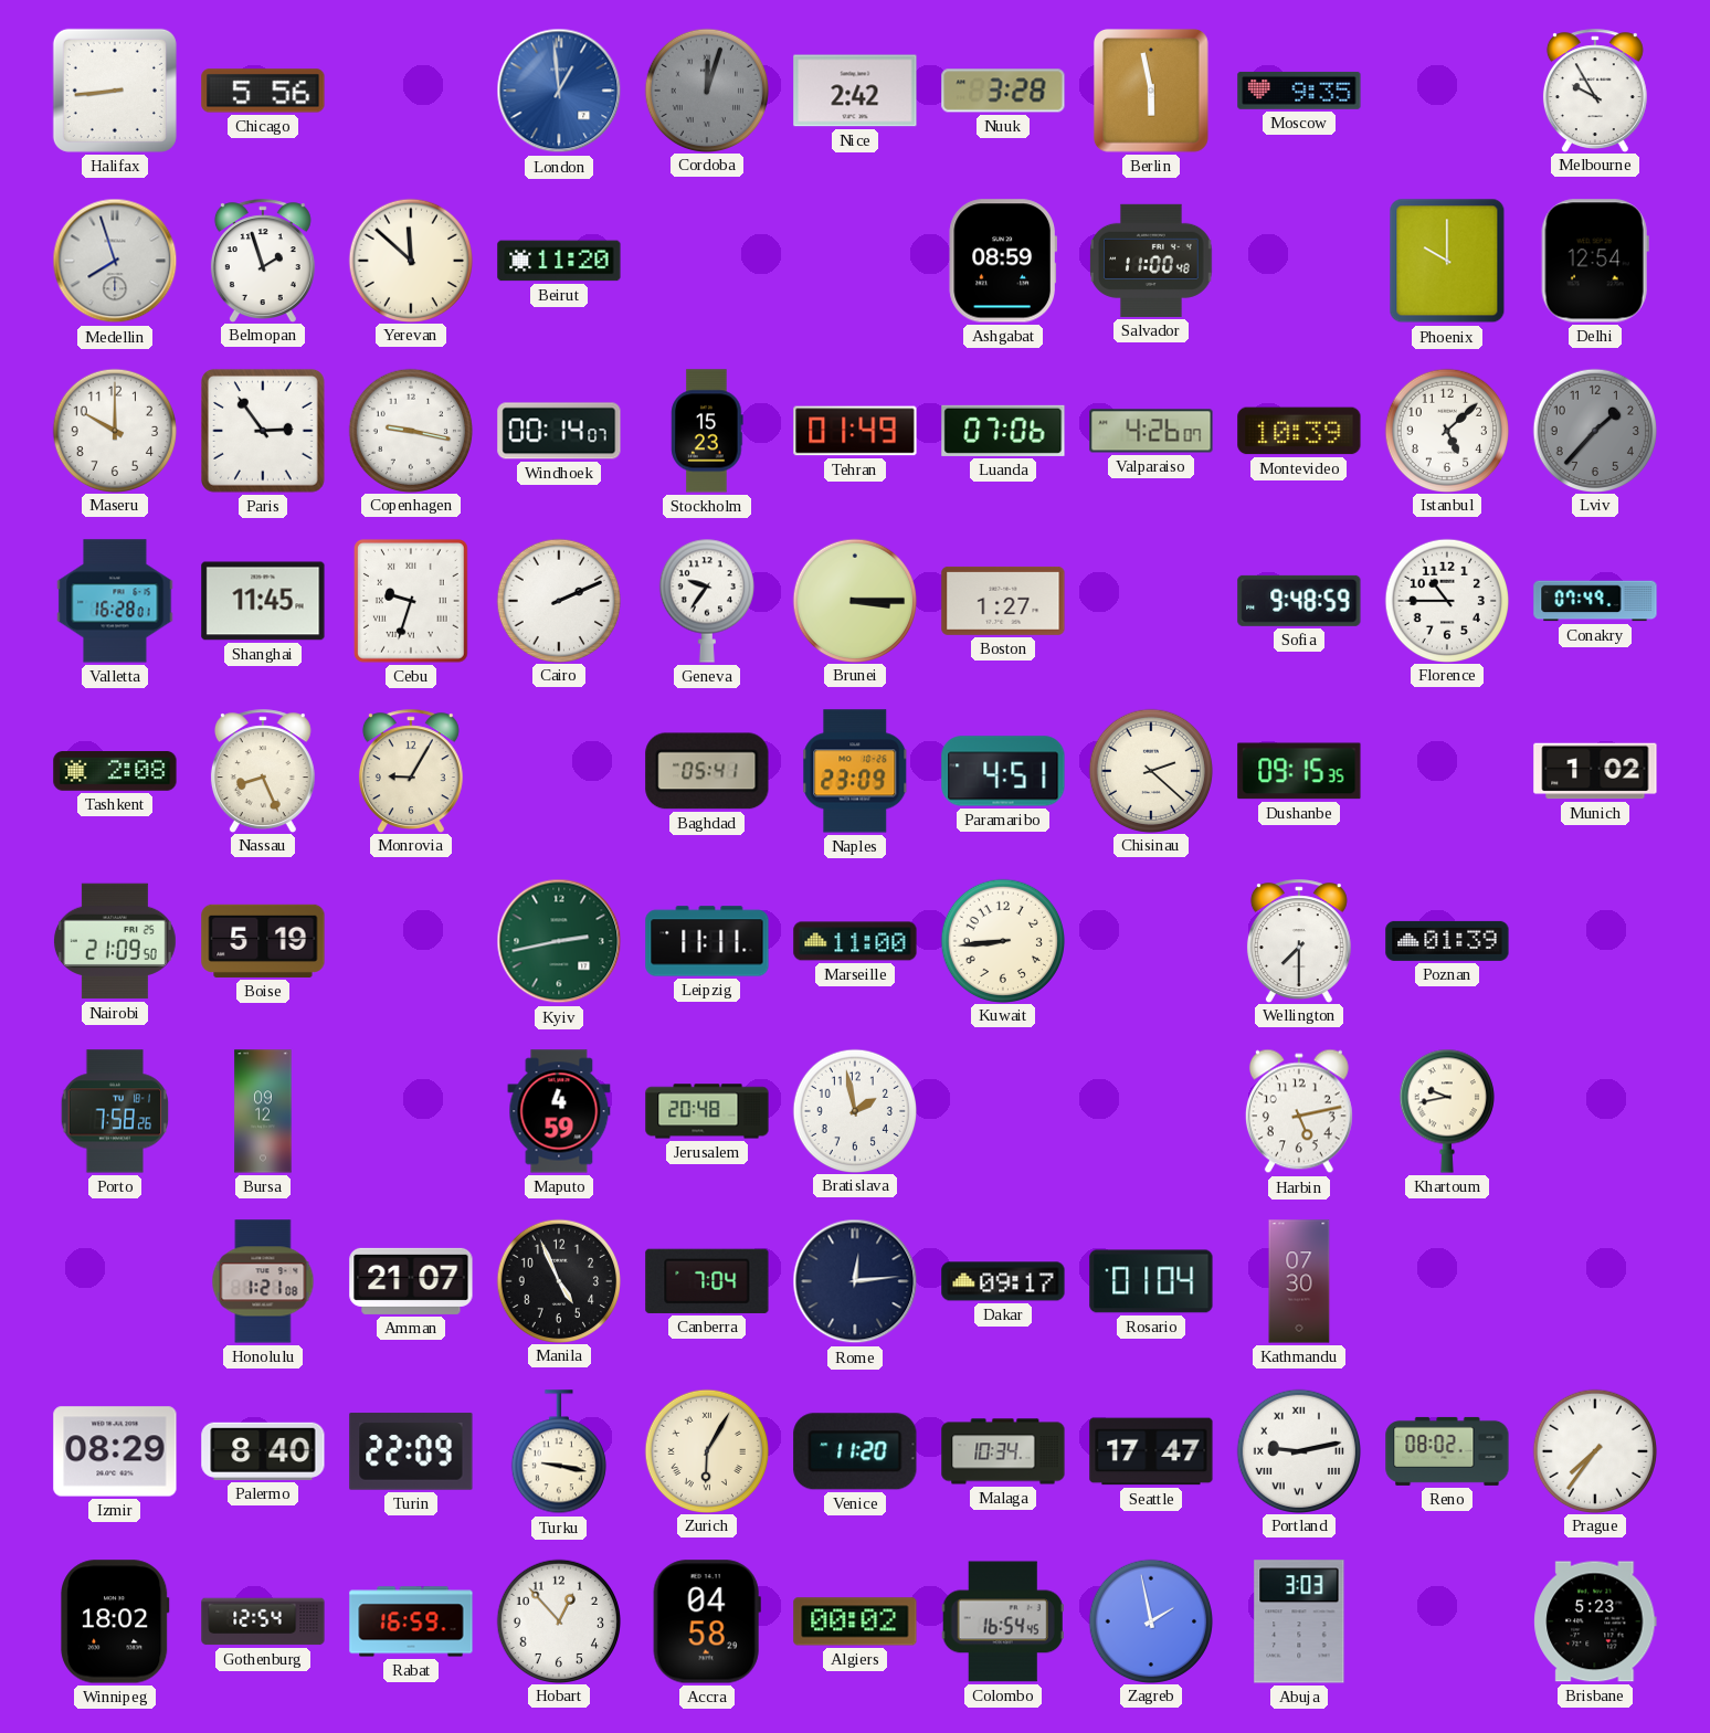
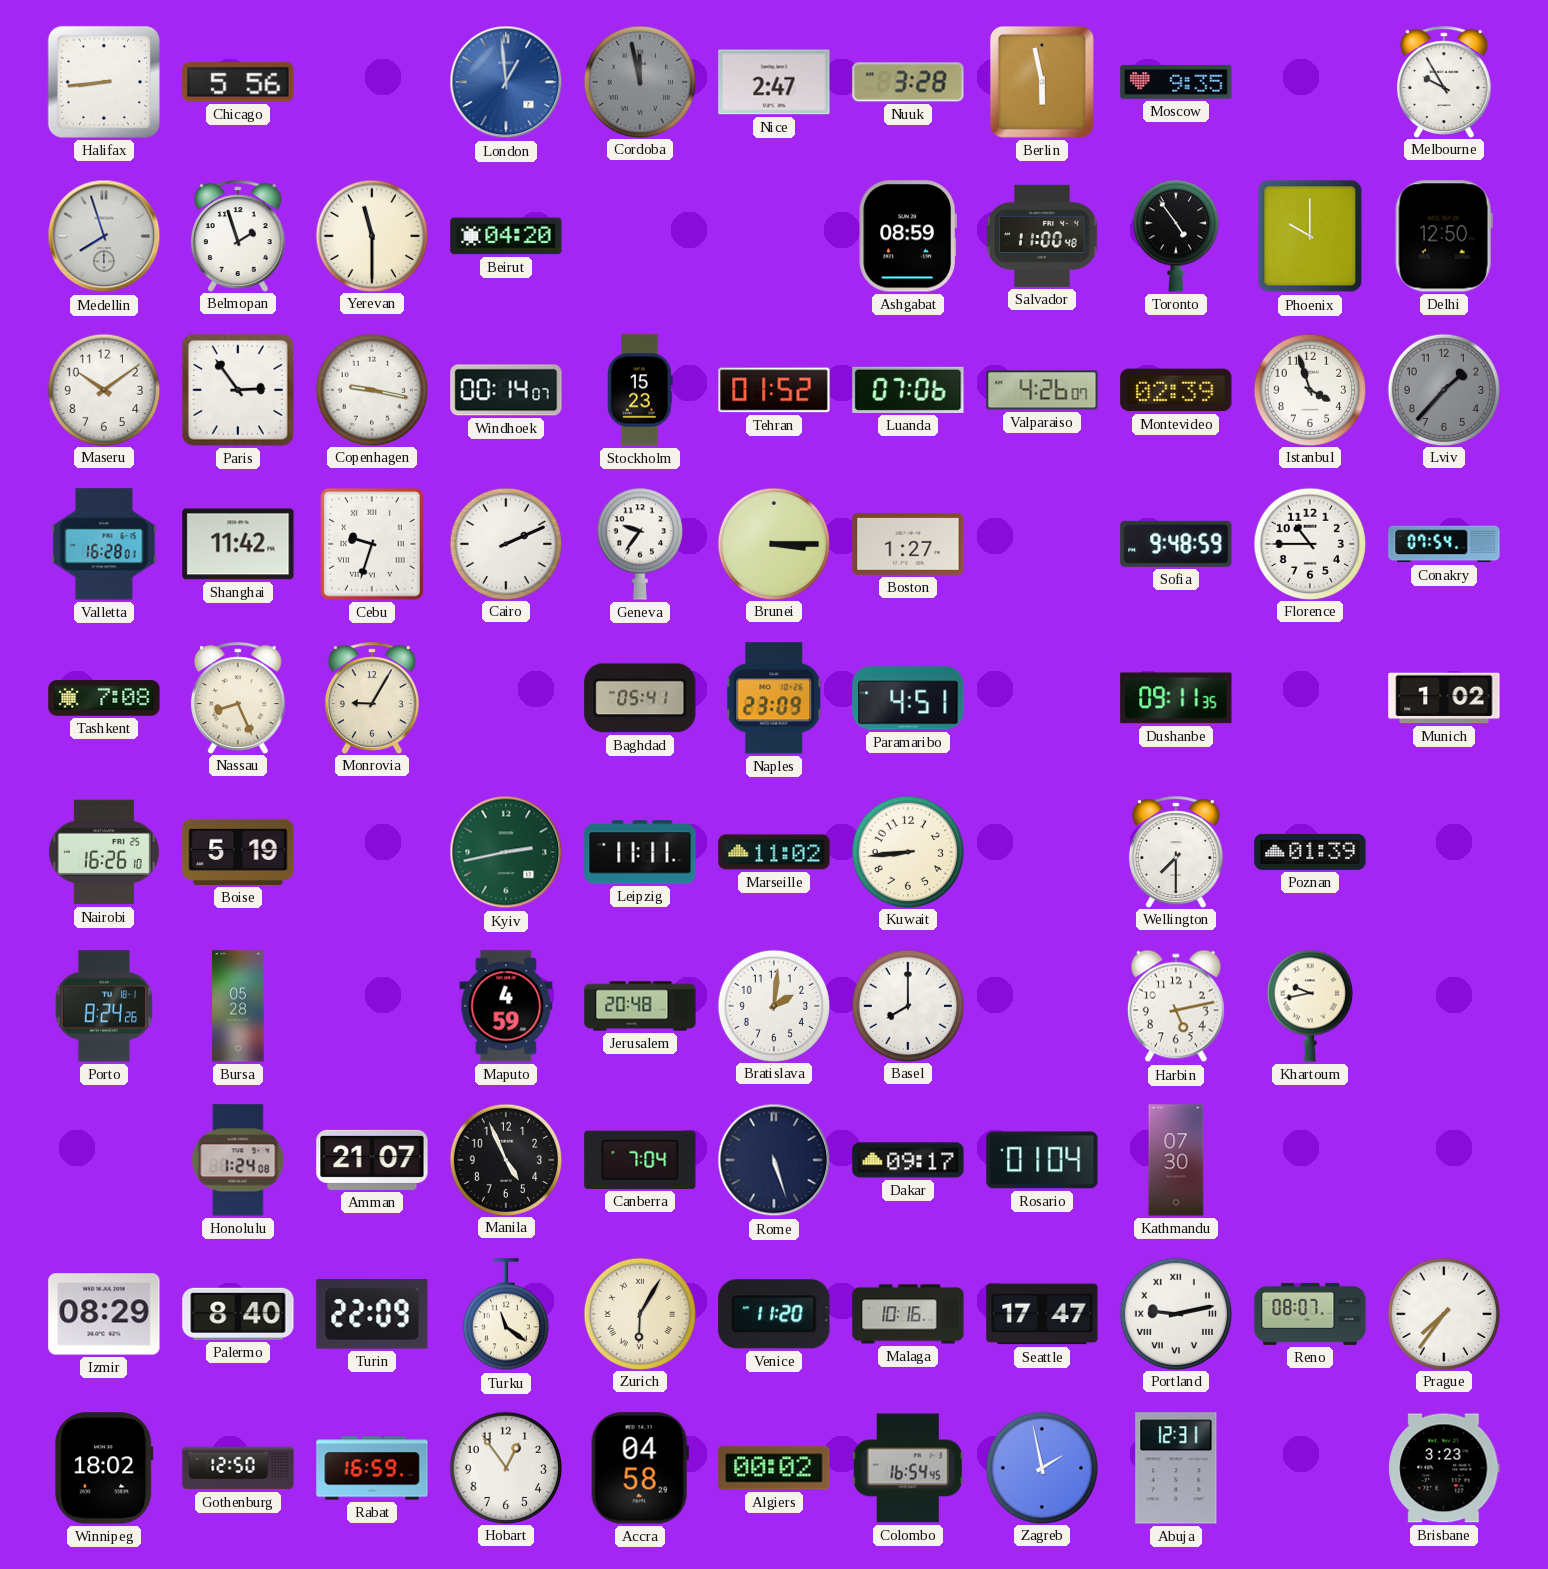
Cordoba: 12:03 -> 11:58
Nice: 2:42 -> 2:47
Yerevan: 11:52 -> 11:30
Beirut: 11:20 -> 04:20
Toronto: none -> 4:54
Delhi: 12:54 -> 12:50
Maseru: 10:00 -> 10:09
Tehran: 01:49 -> 01:52
Montevideo: 10:39 -> 02:39
Istanbul: 5:08 -> 3:57
Shanghai: 11:45 -> 11:42
Conakry: 07:49 -> 07:54
Tashkent: 2:08 -> 7:08
Chisinau: 2:22 -> none
Dushanbe: 09:15 -> 09:11
Nairobi: 21:09 -> 16:26
Marseille: 11:00 -> 11:02
Porto: 7:58 -> 8:24
Bursa: 09:12 -> 05:28
Bratislava: 1:58 -> 2:01
Basel: none -> 8:00
Honolulu: 1:21 -> 1:24
Rome: 12:14 -> 5:27
Turku: 9:17 -> 11:21
Malaga: 10:34 -> 10:16
Reno: 08:02 -> 08:07
Gothenburg: 12:54 -> 12:50
Hobart: 12:53 -> 12:54
Abuja: 3:03 -> 12:31
Brisbane: 5:23 -> 3:23
